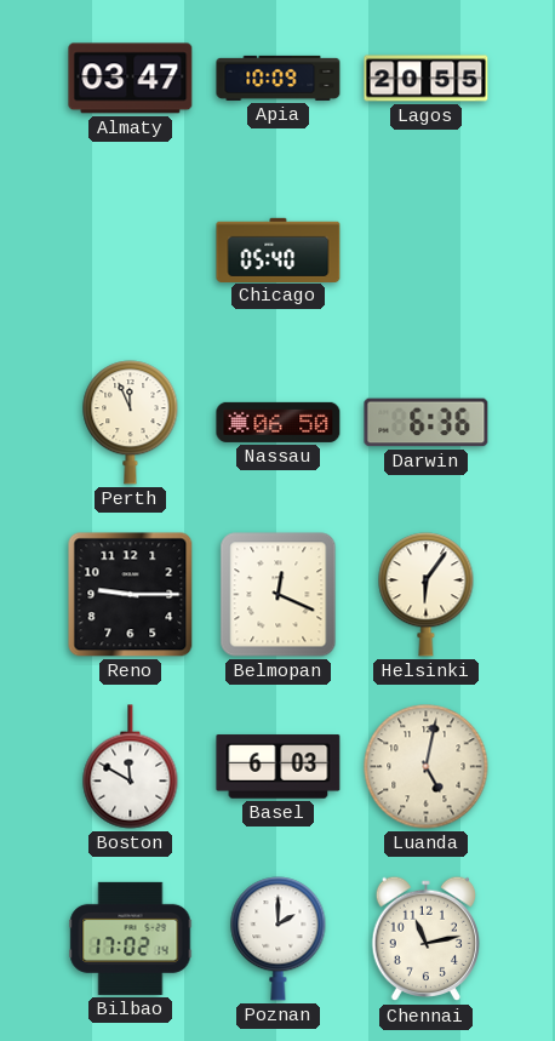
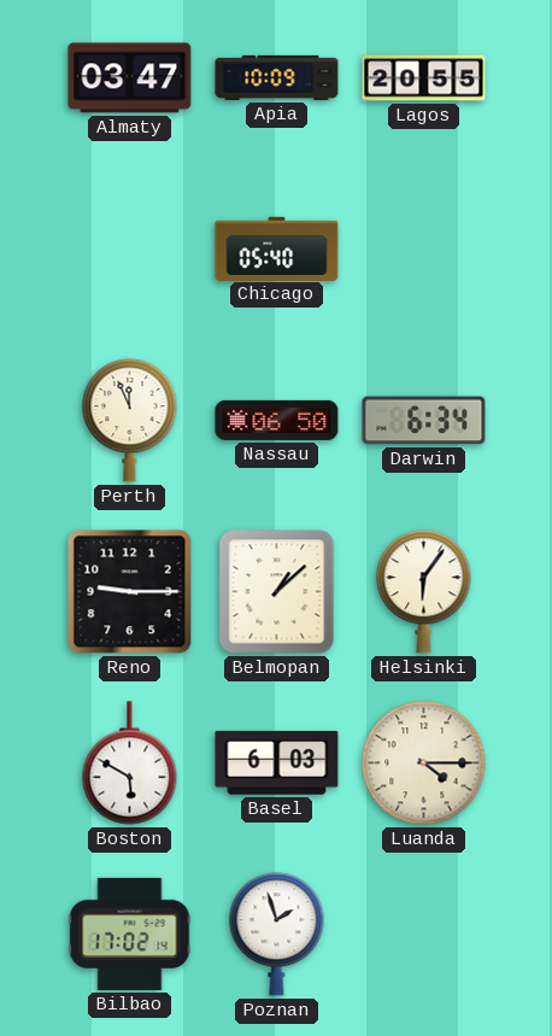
Darwin: 6:36 -> 6:34
Belmopan: 12:19 -> 1:08
Boston: 11:50 -> 5:50
Luanda: 5:02 -> 4:15
Poznan: 2:00 -> 1:57
Chennai: 11:13 -> none
